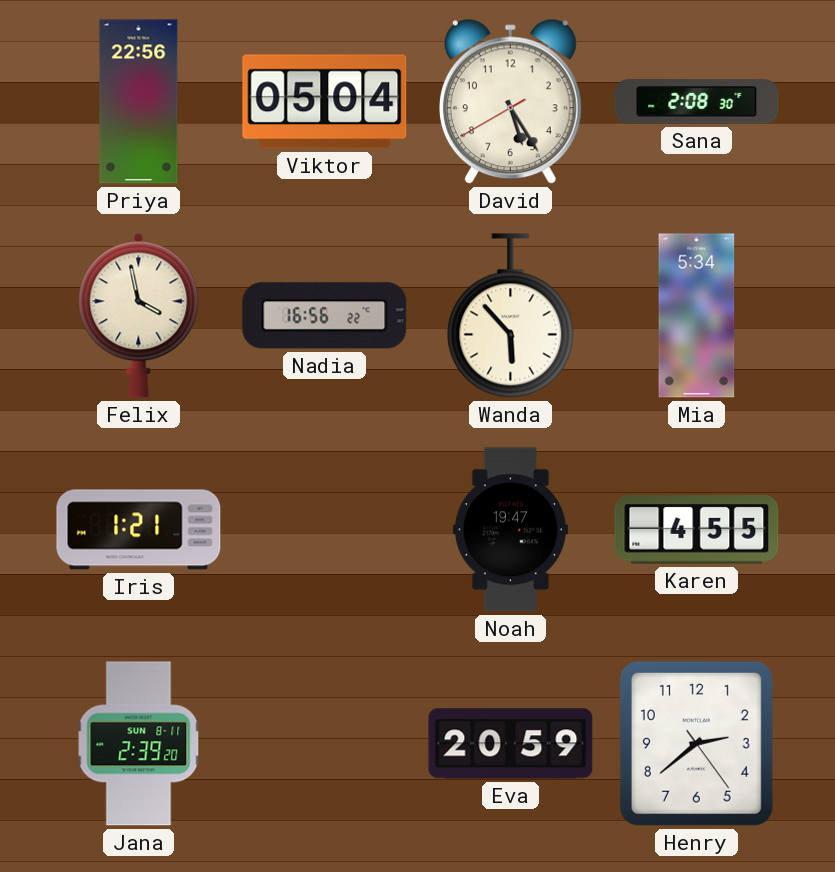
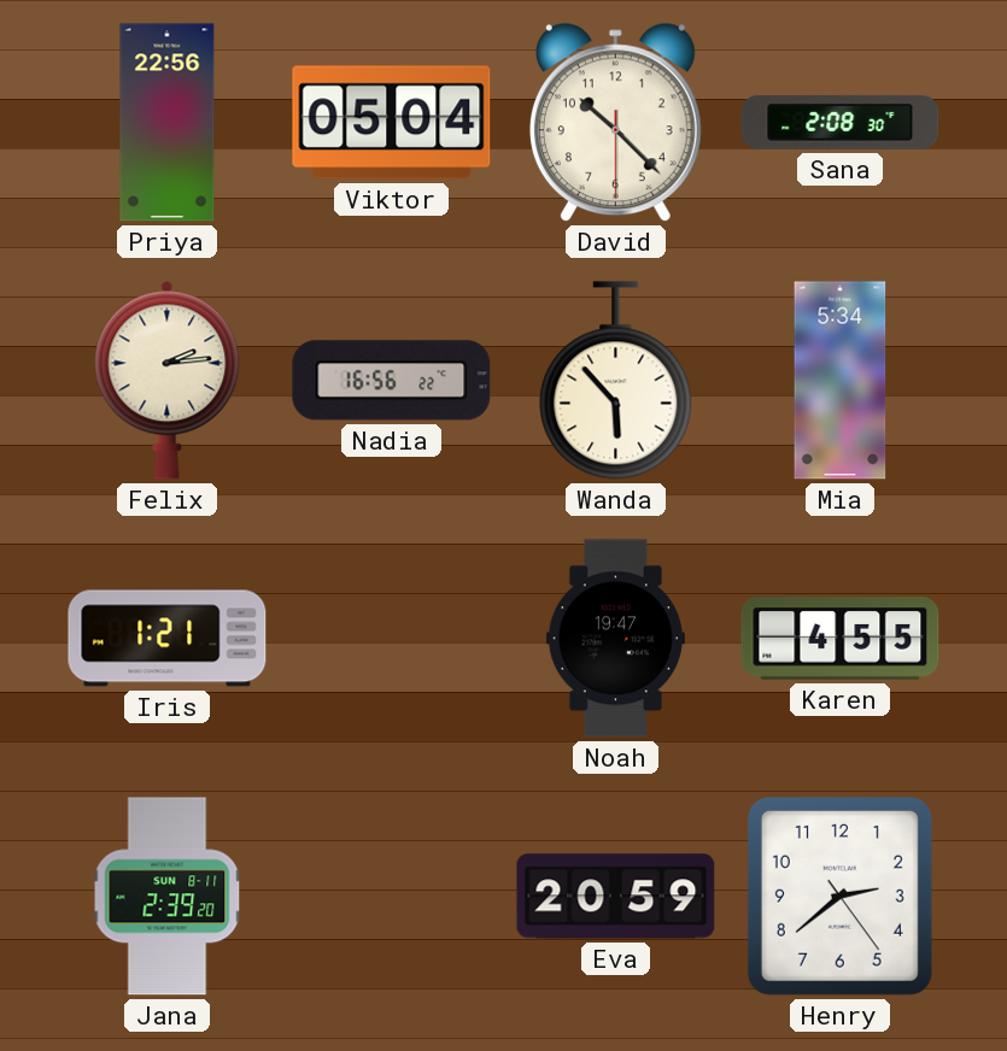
David: 5:24 -> 10:22
Felix: 3:58 -> 2:14
